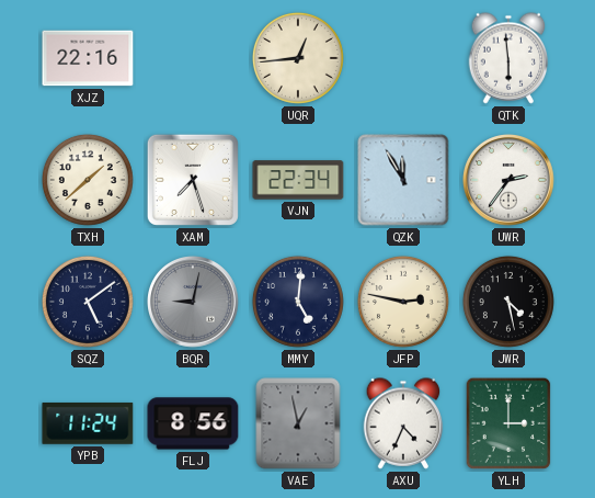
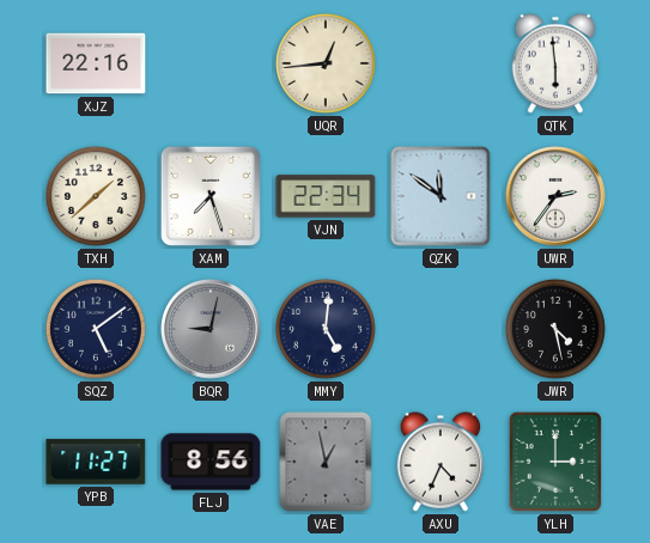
QZK: 11:55 -> 11:51
JFP: 2:47 -> none
YPB: 11:24 -> 11:27
